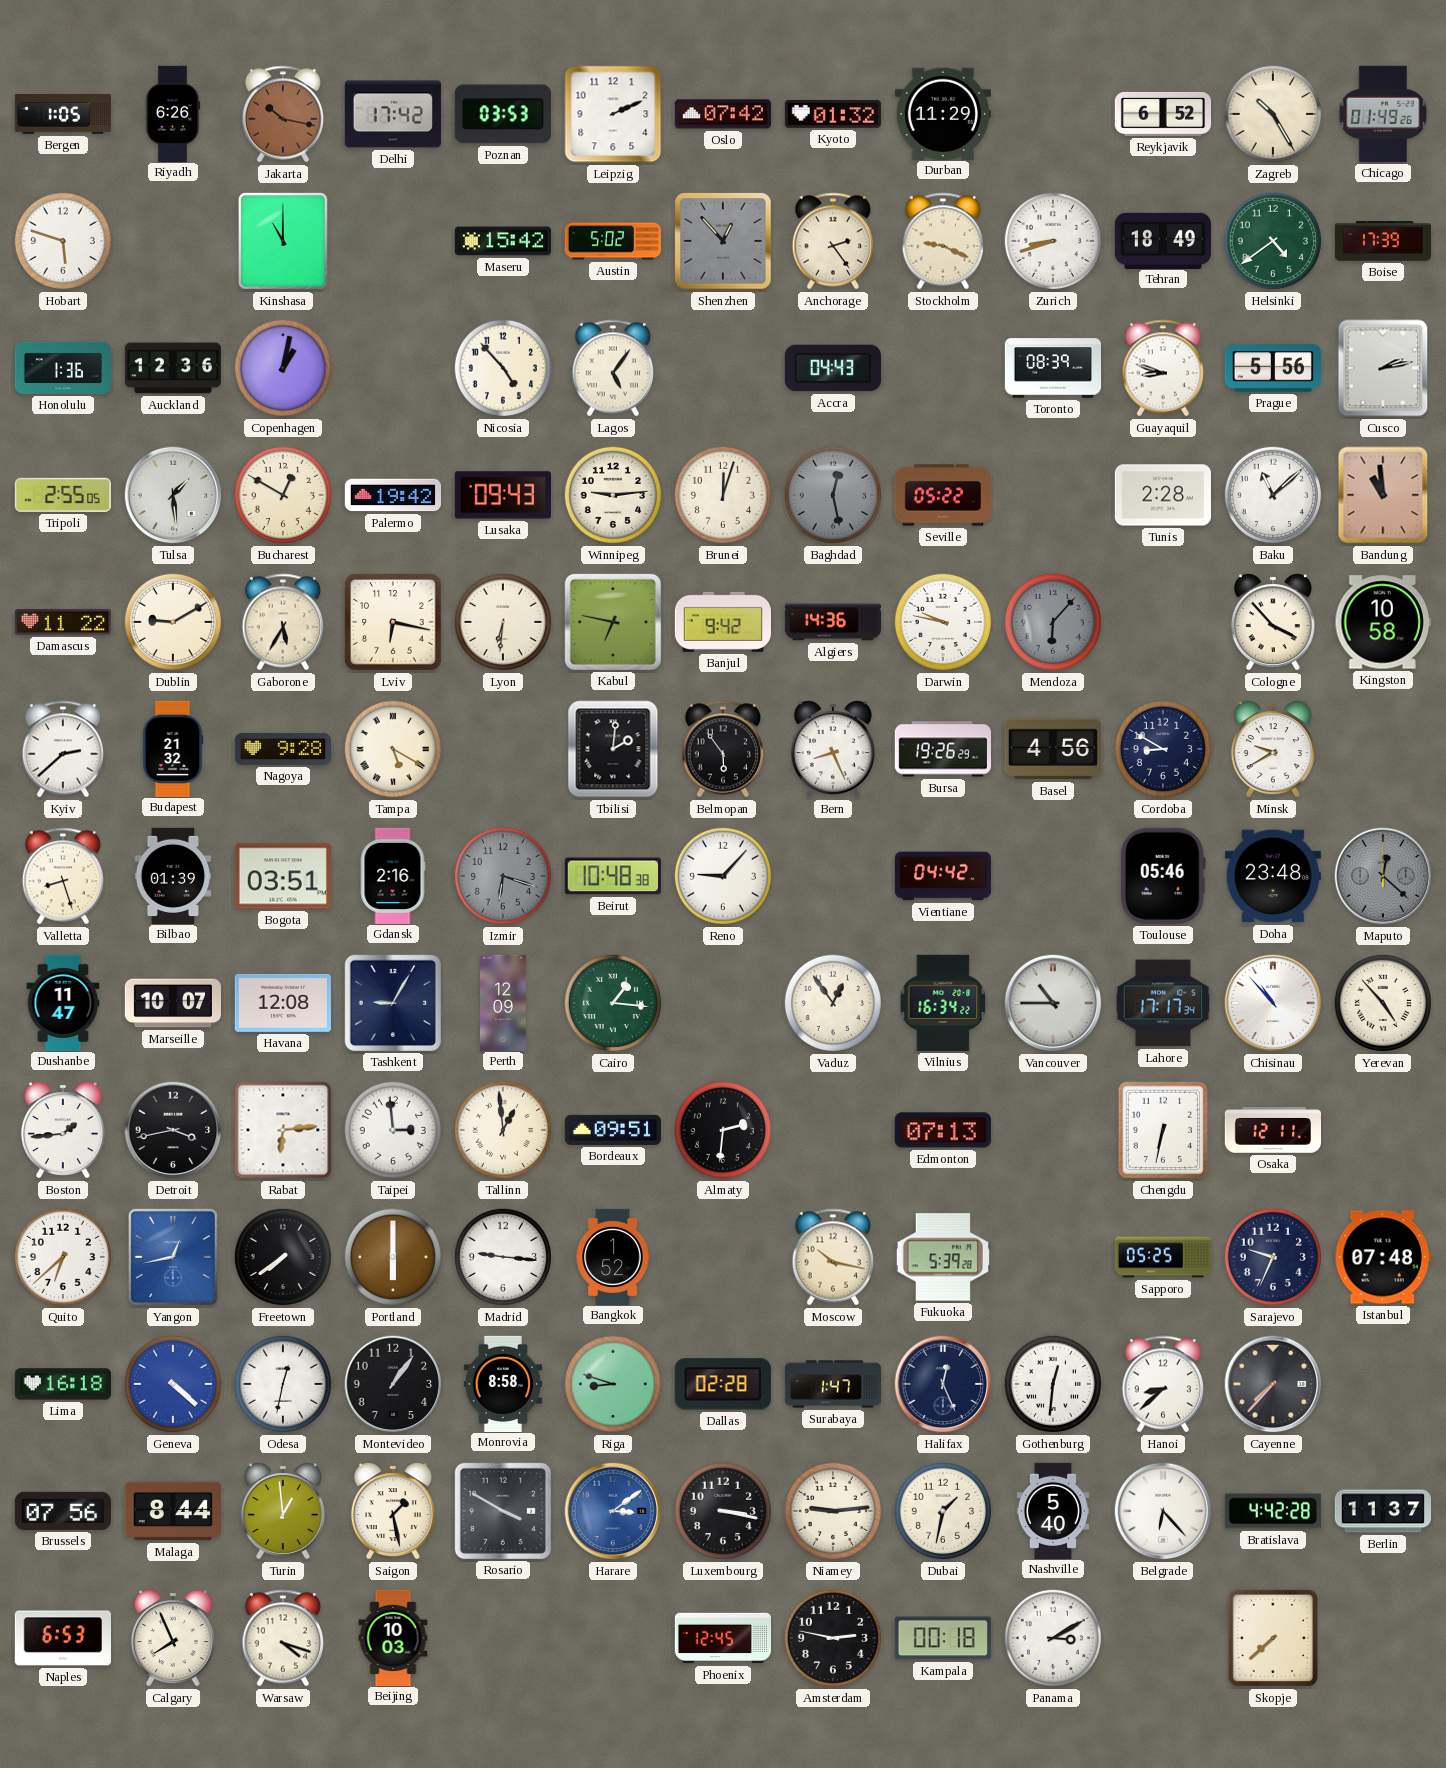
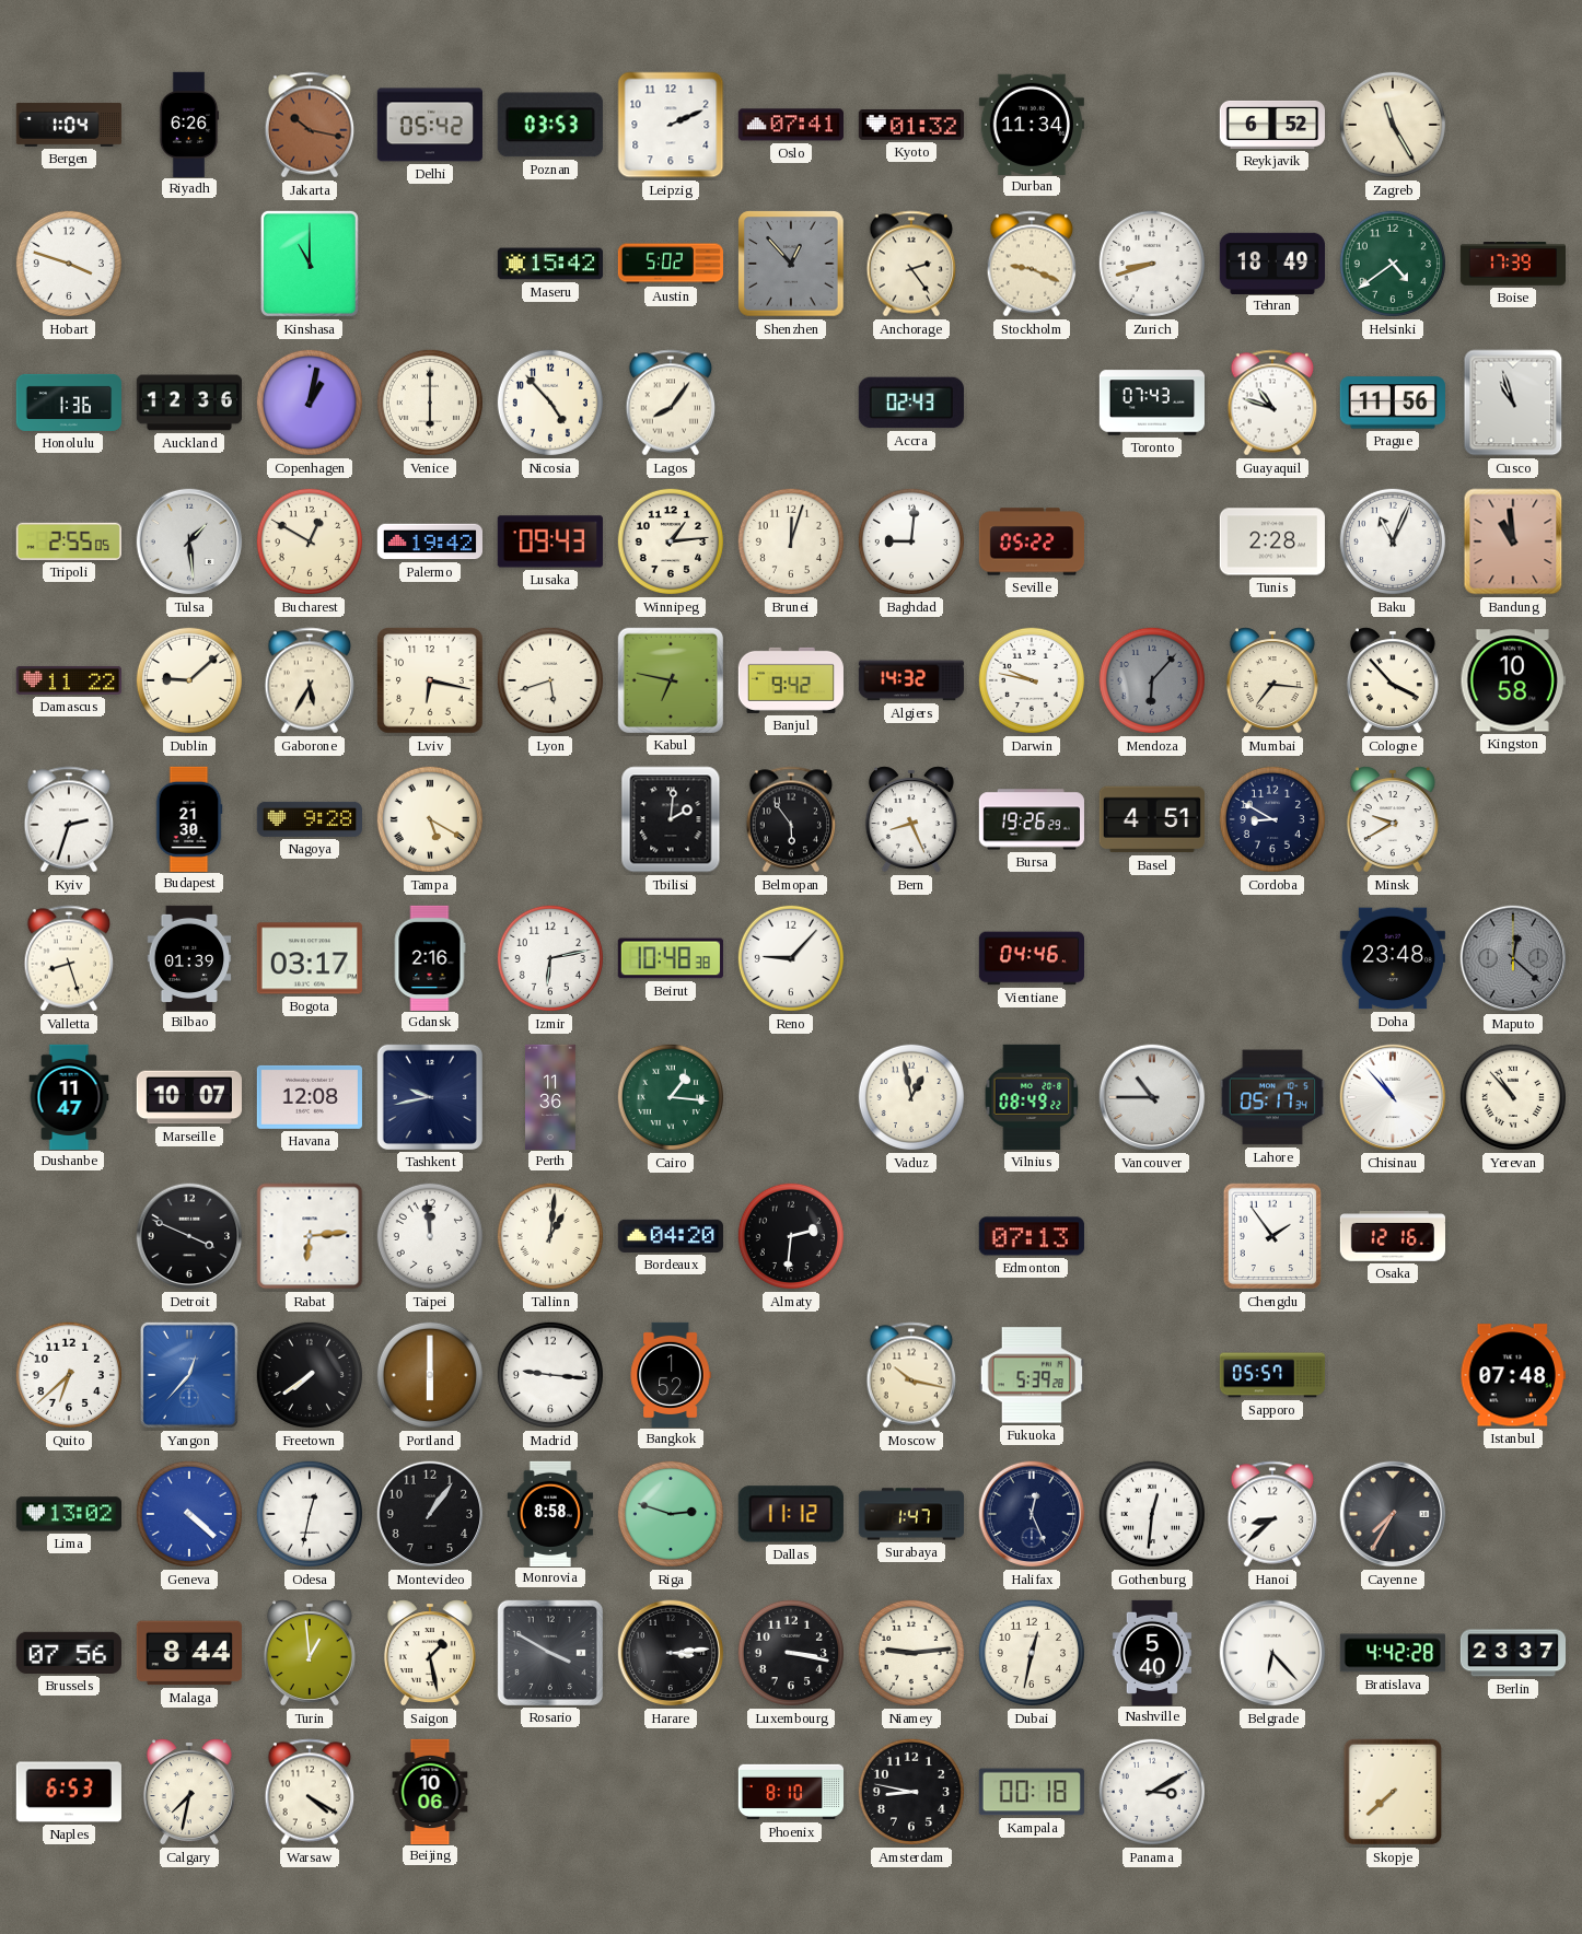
Bergen: 1:05 -> 1:04
Delhi: 17:42 -> 05:42
Oslo: 07:42 -> 07:41
Durban: 11:29 -> 11:34
Zagreb: 10:25 -> 11:25
Chicago: 01:49 -> none
Hobart: 5:48 -> 3:48
Venice: none -> 6:00
Lagos: 5:06 -> 8:06
Accra: 04:43 -> 02:43
Toronto: 08:39 -> 07:43
Guayaquil: 8:48 -> 10:48
Prague: 5:56 -> 11:56
Cusco: 2:13 -> 10:57
Winnipeg: 9:14 -> 1:14
Baghdad: 12:28 -> 9:01
Baghdad dial: grey -> white
Baku: 11:08 -> 11:04
Dublin: 9:10 -> 9:08
Lyon: 6:31 -> 5:42
Algiers: 14:36 -> 14:32
Mumbai: none -> 7:16
Kyiv: 2:38 -> 2:33
Budapest: 21:32 -> 21:30
Basel: 4:56 -> 4:51
Bogota: 03:51 -> 03:17
Izmir: 6:18 -> 6:13
Izmir dial: grey -> white
Vientiane: 04:42 -> 04:46
Toulouse: 05:46 -> none
Tashkent: 9:05 -> 9:43
Perth: 12:09 -> 11:36
Vaduz: 12:54 -> 12:58
Vilnius: 16:34 -> 08:49
Lahore: 17:17 -> 05:17
Yerevan: 4:53 -> 10:53
Boston: 1:44 -> none
Detroit: 3:43 -> 3:49
Taipei: 2:59 -> 11:59
Tallinn: 12:59 -> 1:01
Bordeaux: 09:51 -> 04:20
Chengdu: 6:32 -> 1:54
Osaka: 12:11 -> 12:16
Yangon: 12:43 -> 12:37
Sapporo: 05:25 -> 05:57
Sarajevo: 9:34 -> none
Lima: 16:18 -> 13:02
Riga: 8:48 -> 2:48
Dallas: 02:28 -> 11:12
Cayenne: 7:37 -> 7:35
Harare: 3:09 -> 3:14
Harare dial: blue -> black
Dubai: 1:32 -> 12:32
Berlin: 11:37 -> 23:37
Calgary: 7:56 -> 7:32
Warsaw: 4:18 -> 4:20
Beijing: 10:03 -> 10:06
Phoenix: 12:45 -> 8:10
Amsterdam: 2:47 -> 8:47
